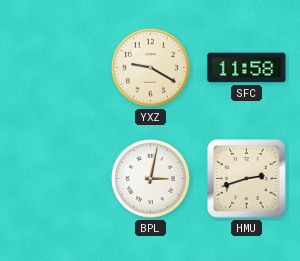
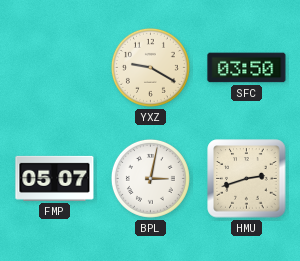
SFC: 11:58 -> 03:50
FMP: none -> 05:07
